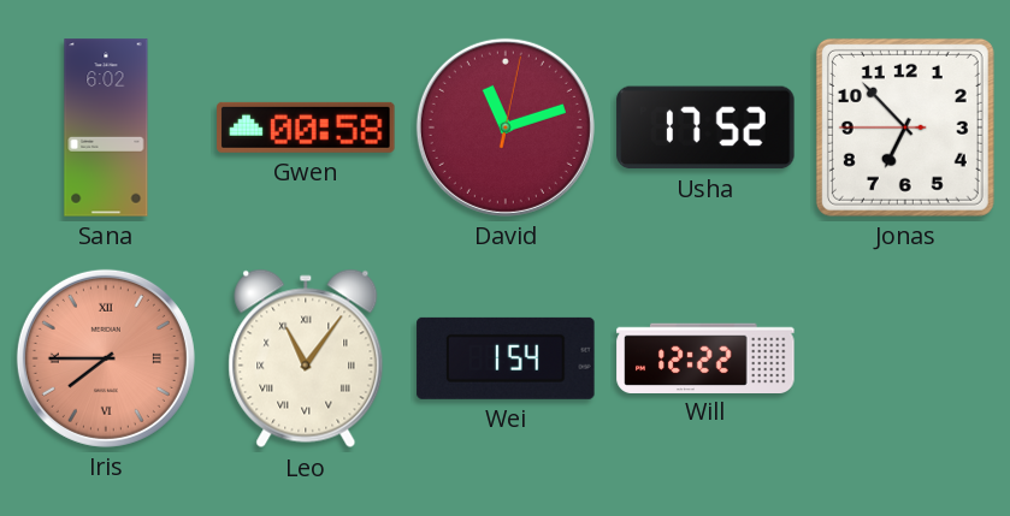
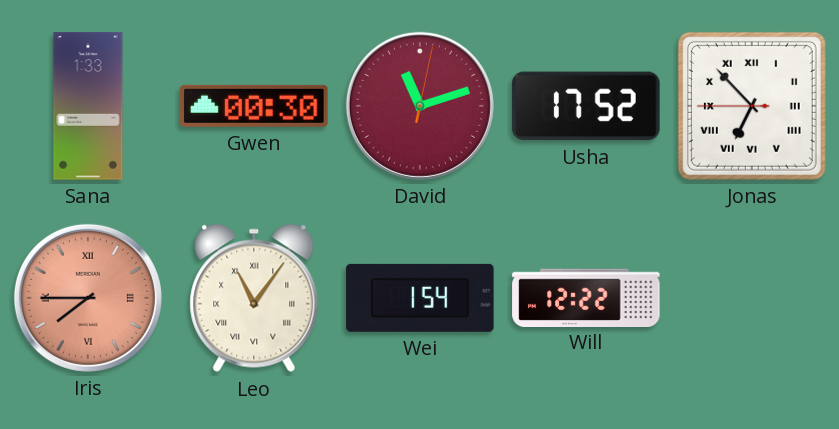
Sana: 6:02 -> 1:33
Gwen: 00:58 -> 00:30
Jonas numerals: Arabic -> Roman
